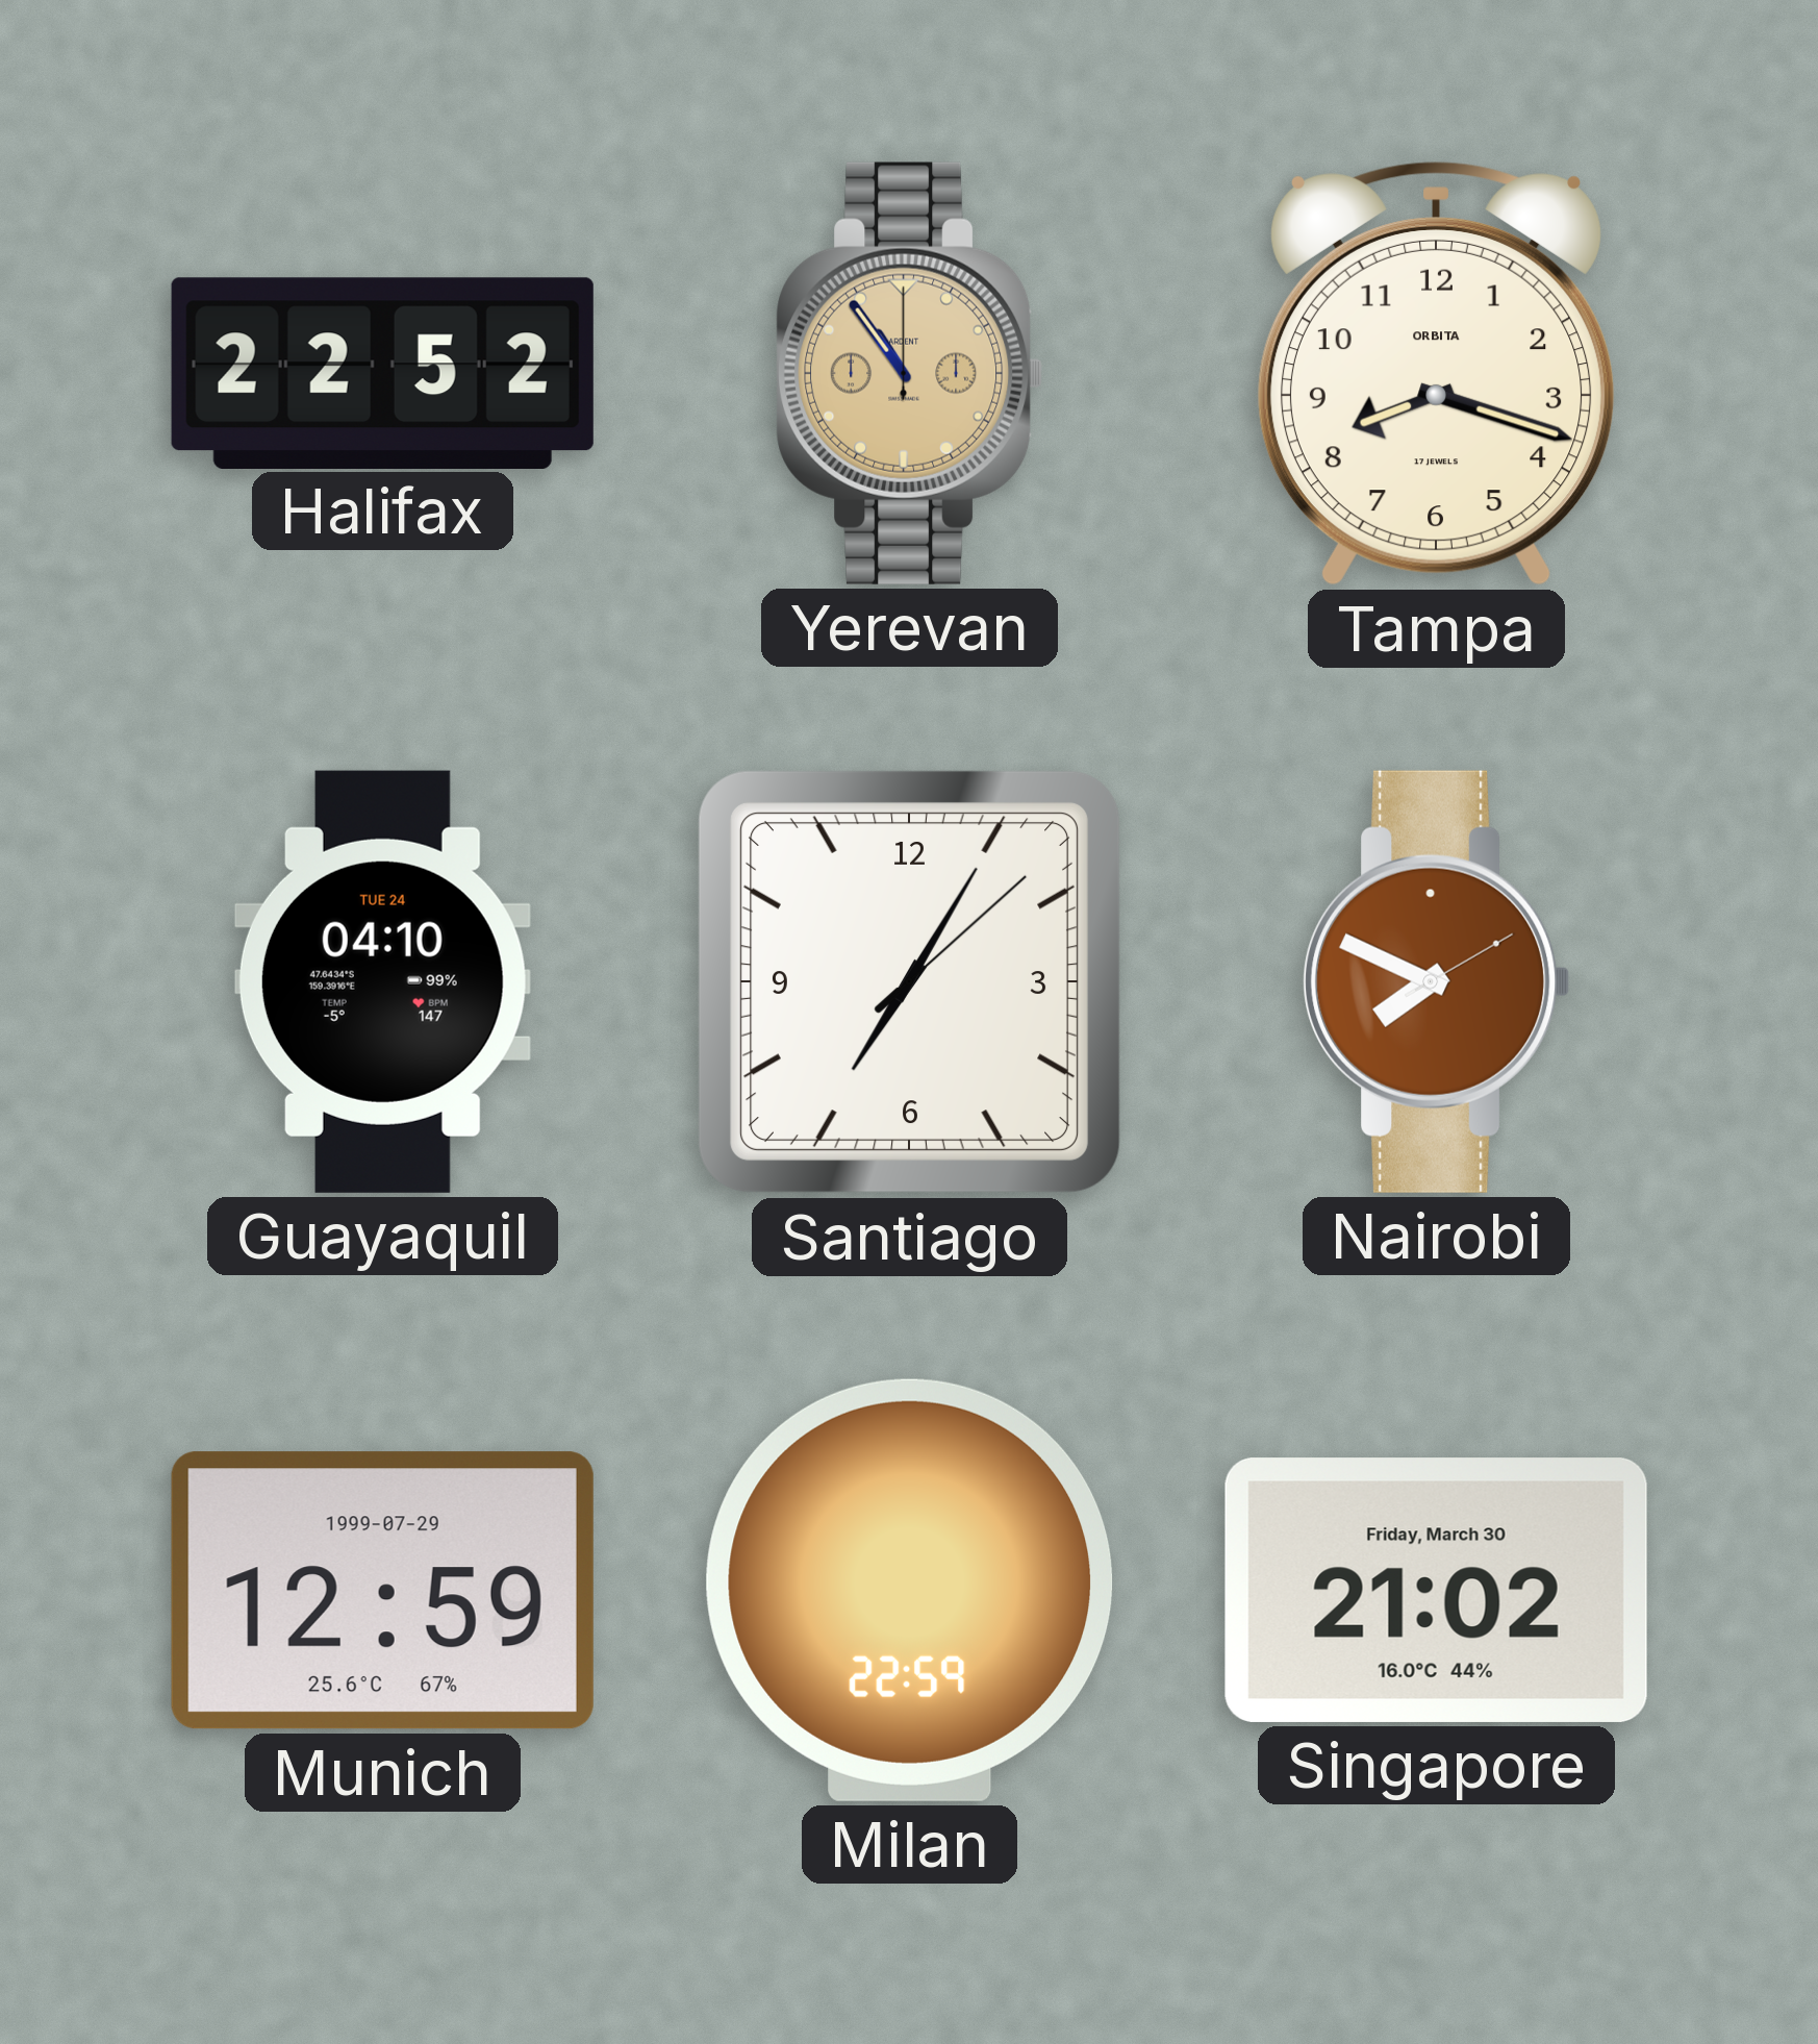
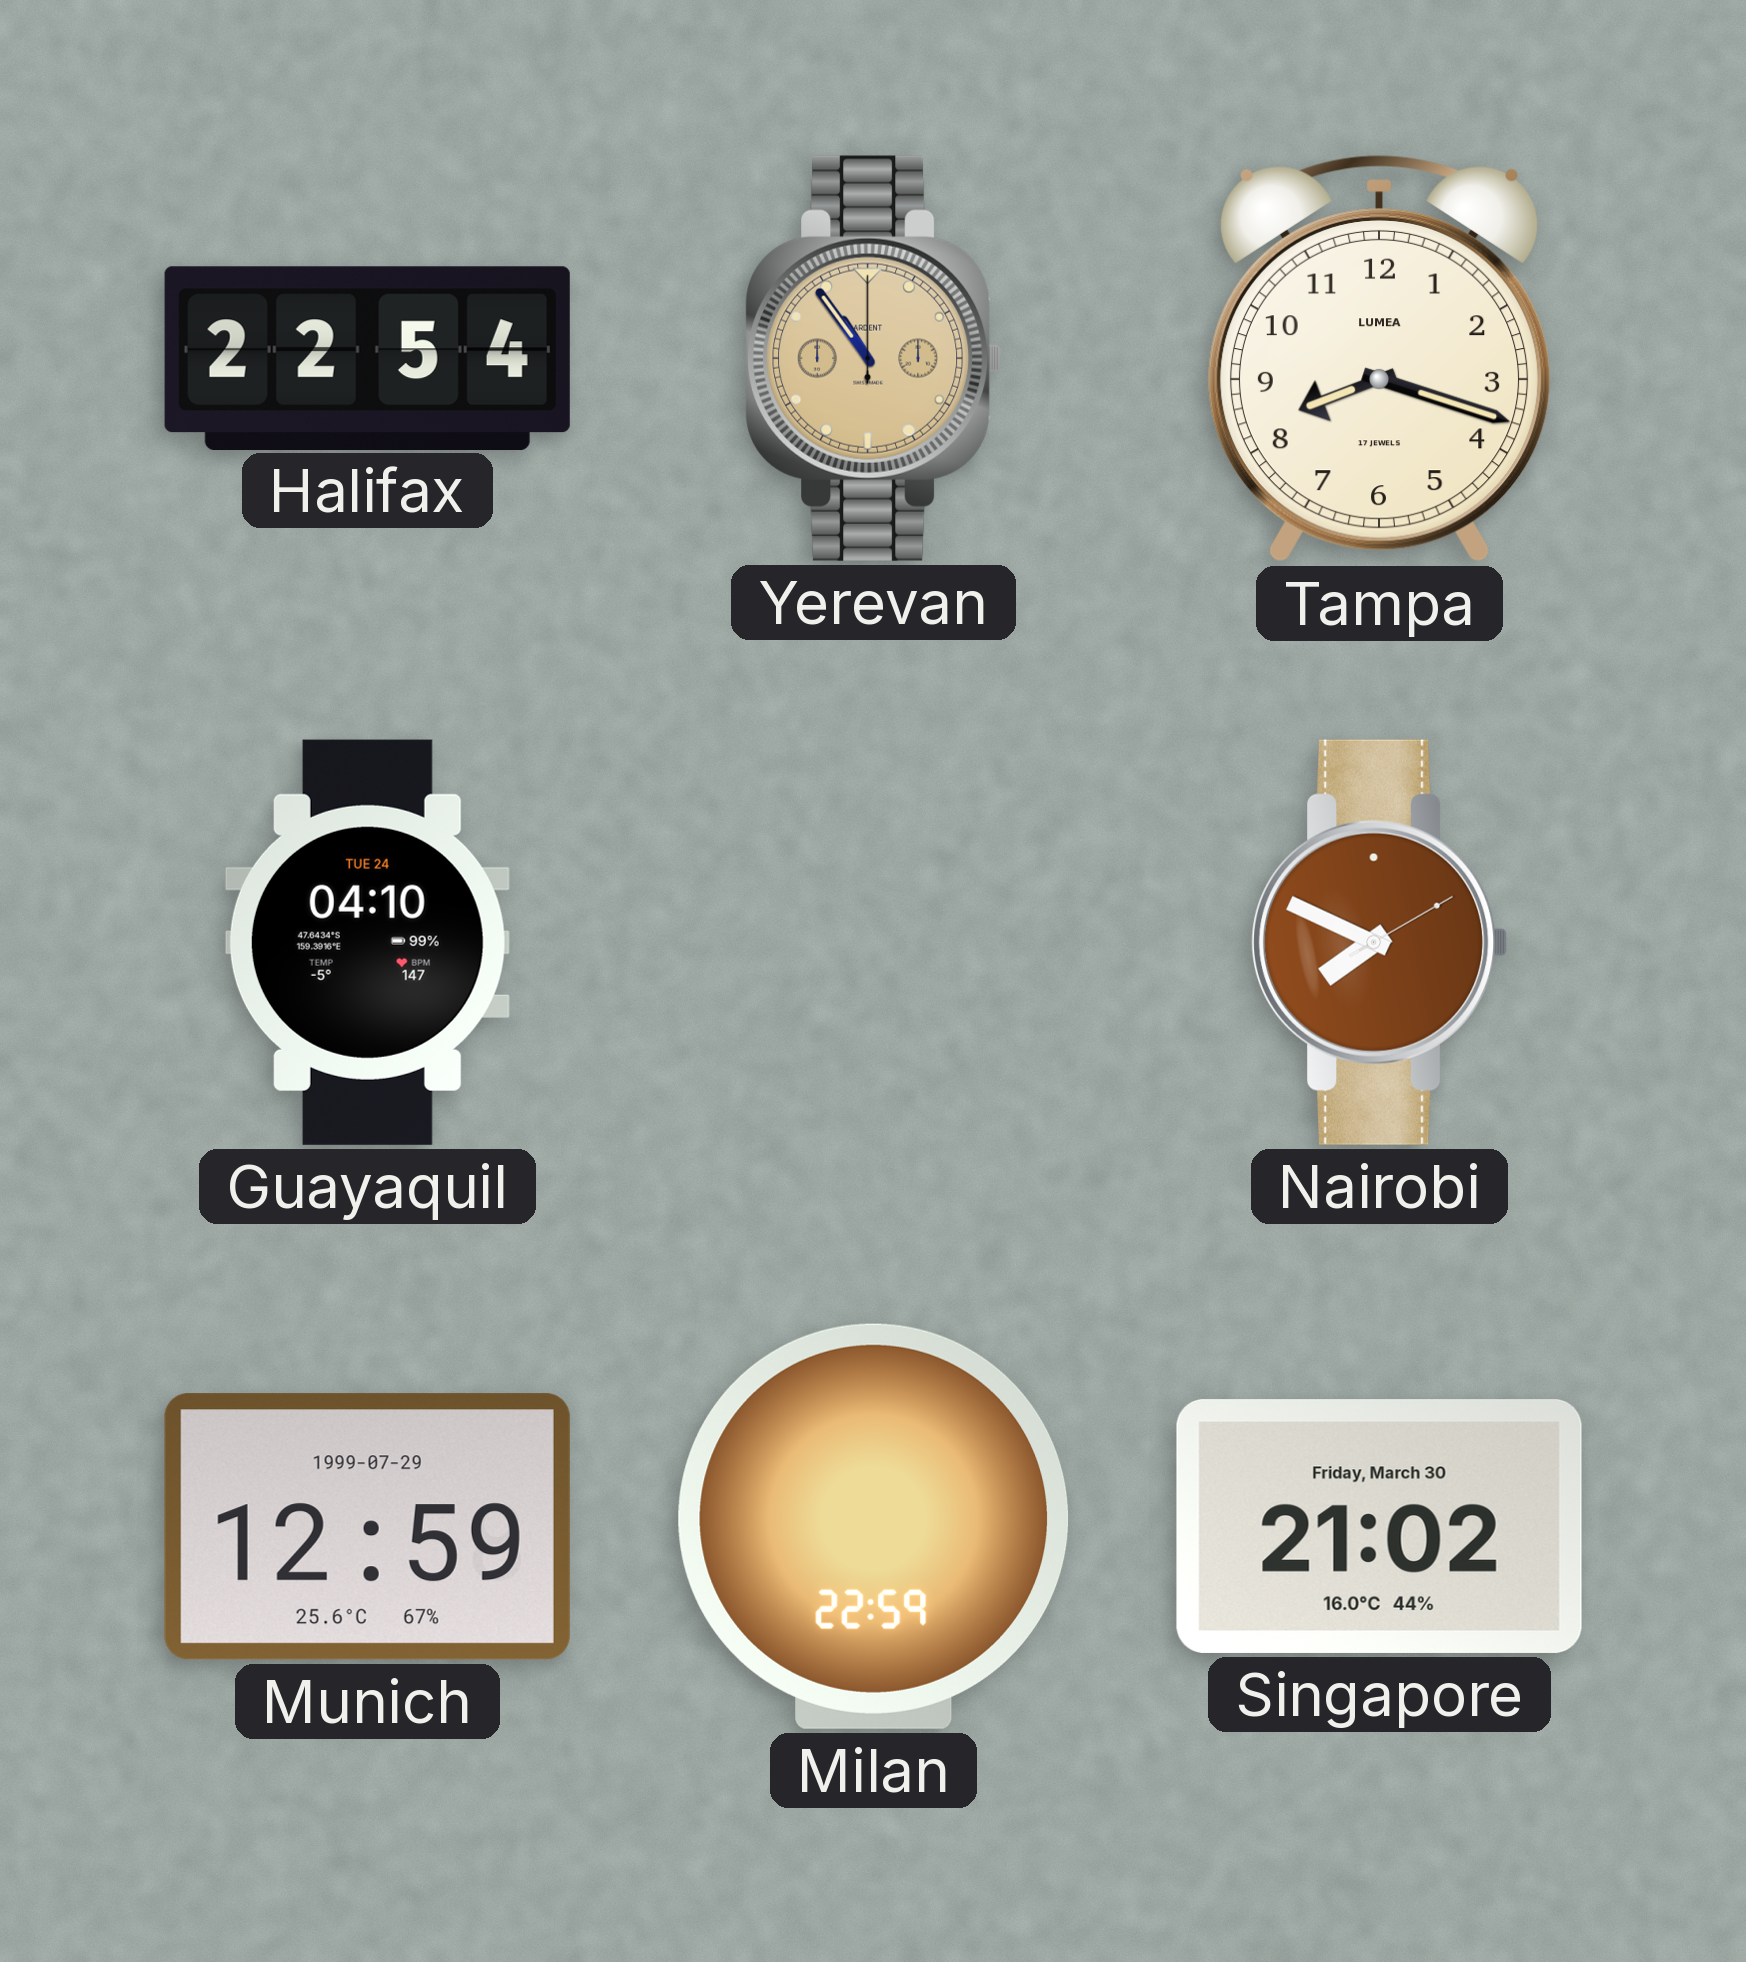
Halifax: 22:52 -> 22:54
Tampa brand: ORBITA -> LUMEA
Santiago: 7:05 -> none
